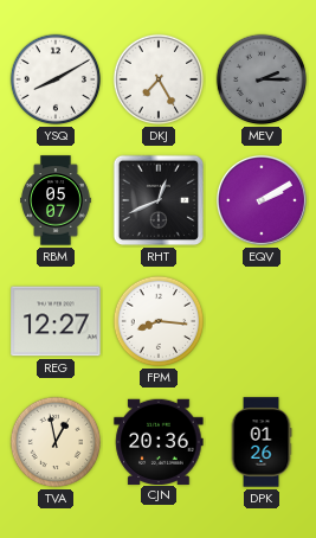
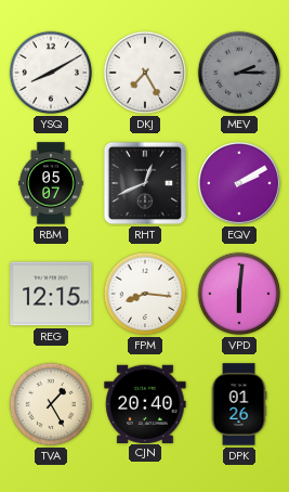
REG: 12:27 -> 12:15
VPD: none -> 6:01
TVA: 12:58 -> 1:25
CJN: 20:36 -> 20:40
